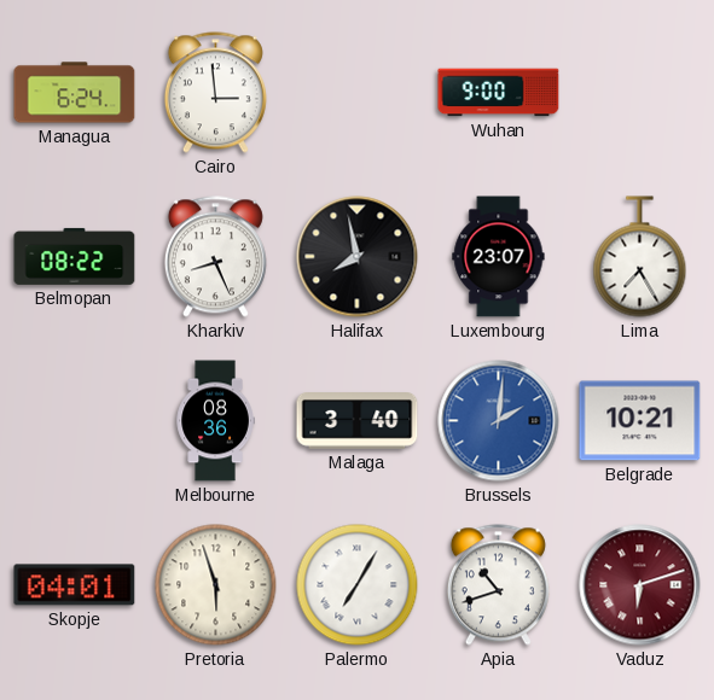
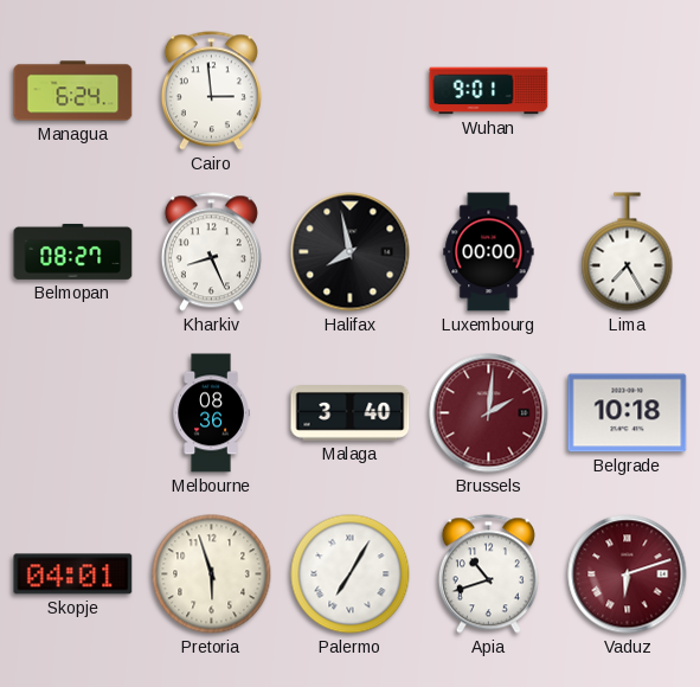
Wuhan: 9:00 -> 9:01
Belmopan: 08:22 -> 08:27
Luxembourg: 23:07 -> 00:00
Brussels dial: blue -> burgundy
Belgrade: 10:21 -> 10:18
